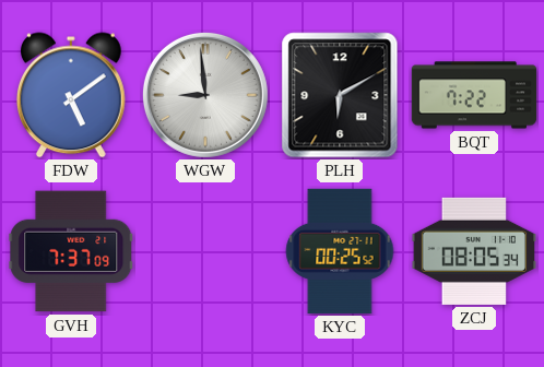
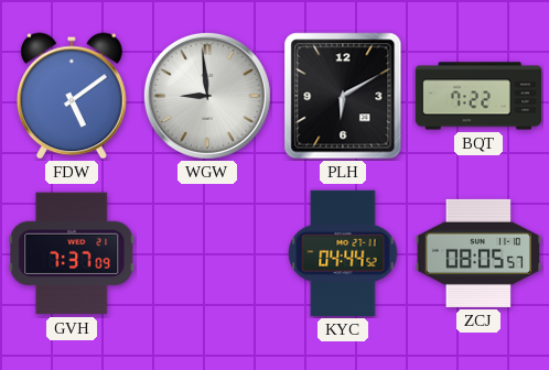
KYC: 00:25 -> 04:44
ZCJ: 08:05:34 -> 08:05:57
